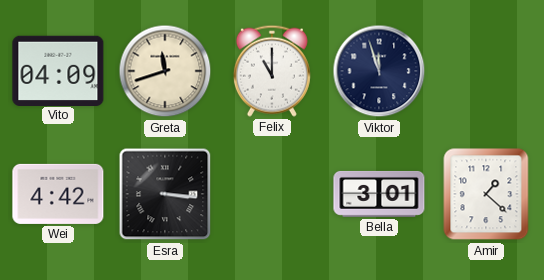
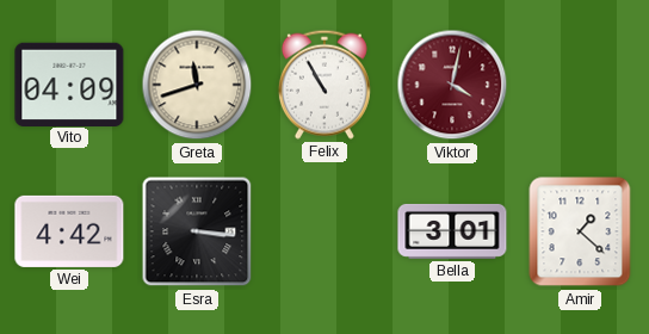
Felix: 11:00 -> 10:55
Viktor: 11:57 -> 4:02
Viktor dial: navy -> burgundy
